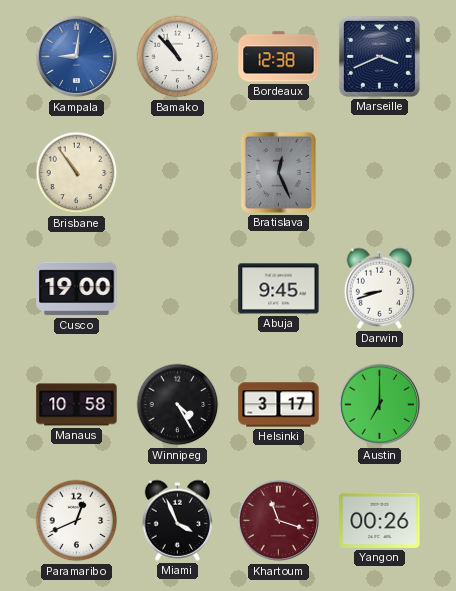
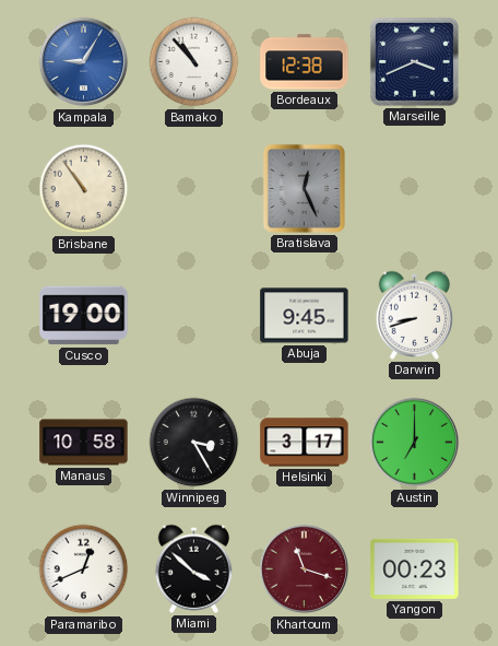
Kampala: 9:01 -> 9:05
Winnipeg: 4:25 -> 3:25
Miami: 3:56 -> 3:52
Yangon: 00:26 -> 00:23
